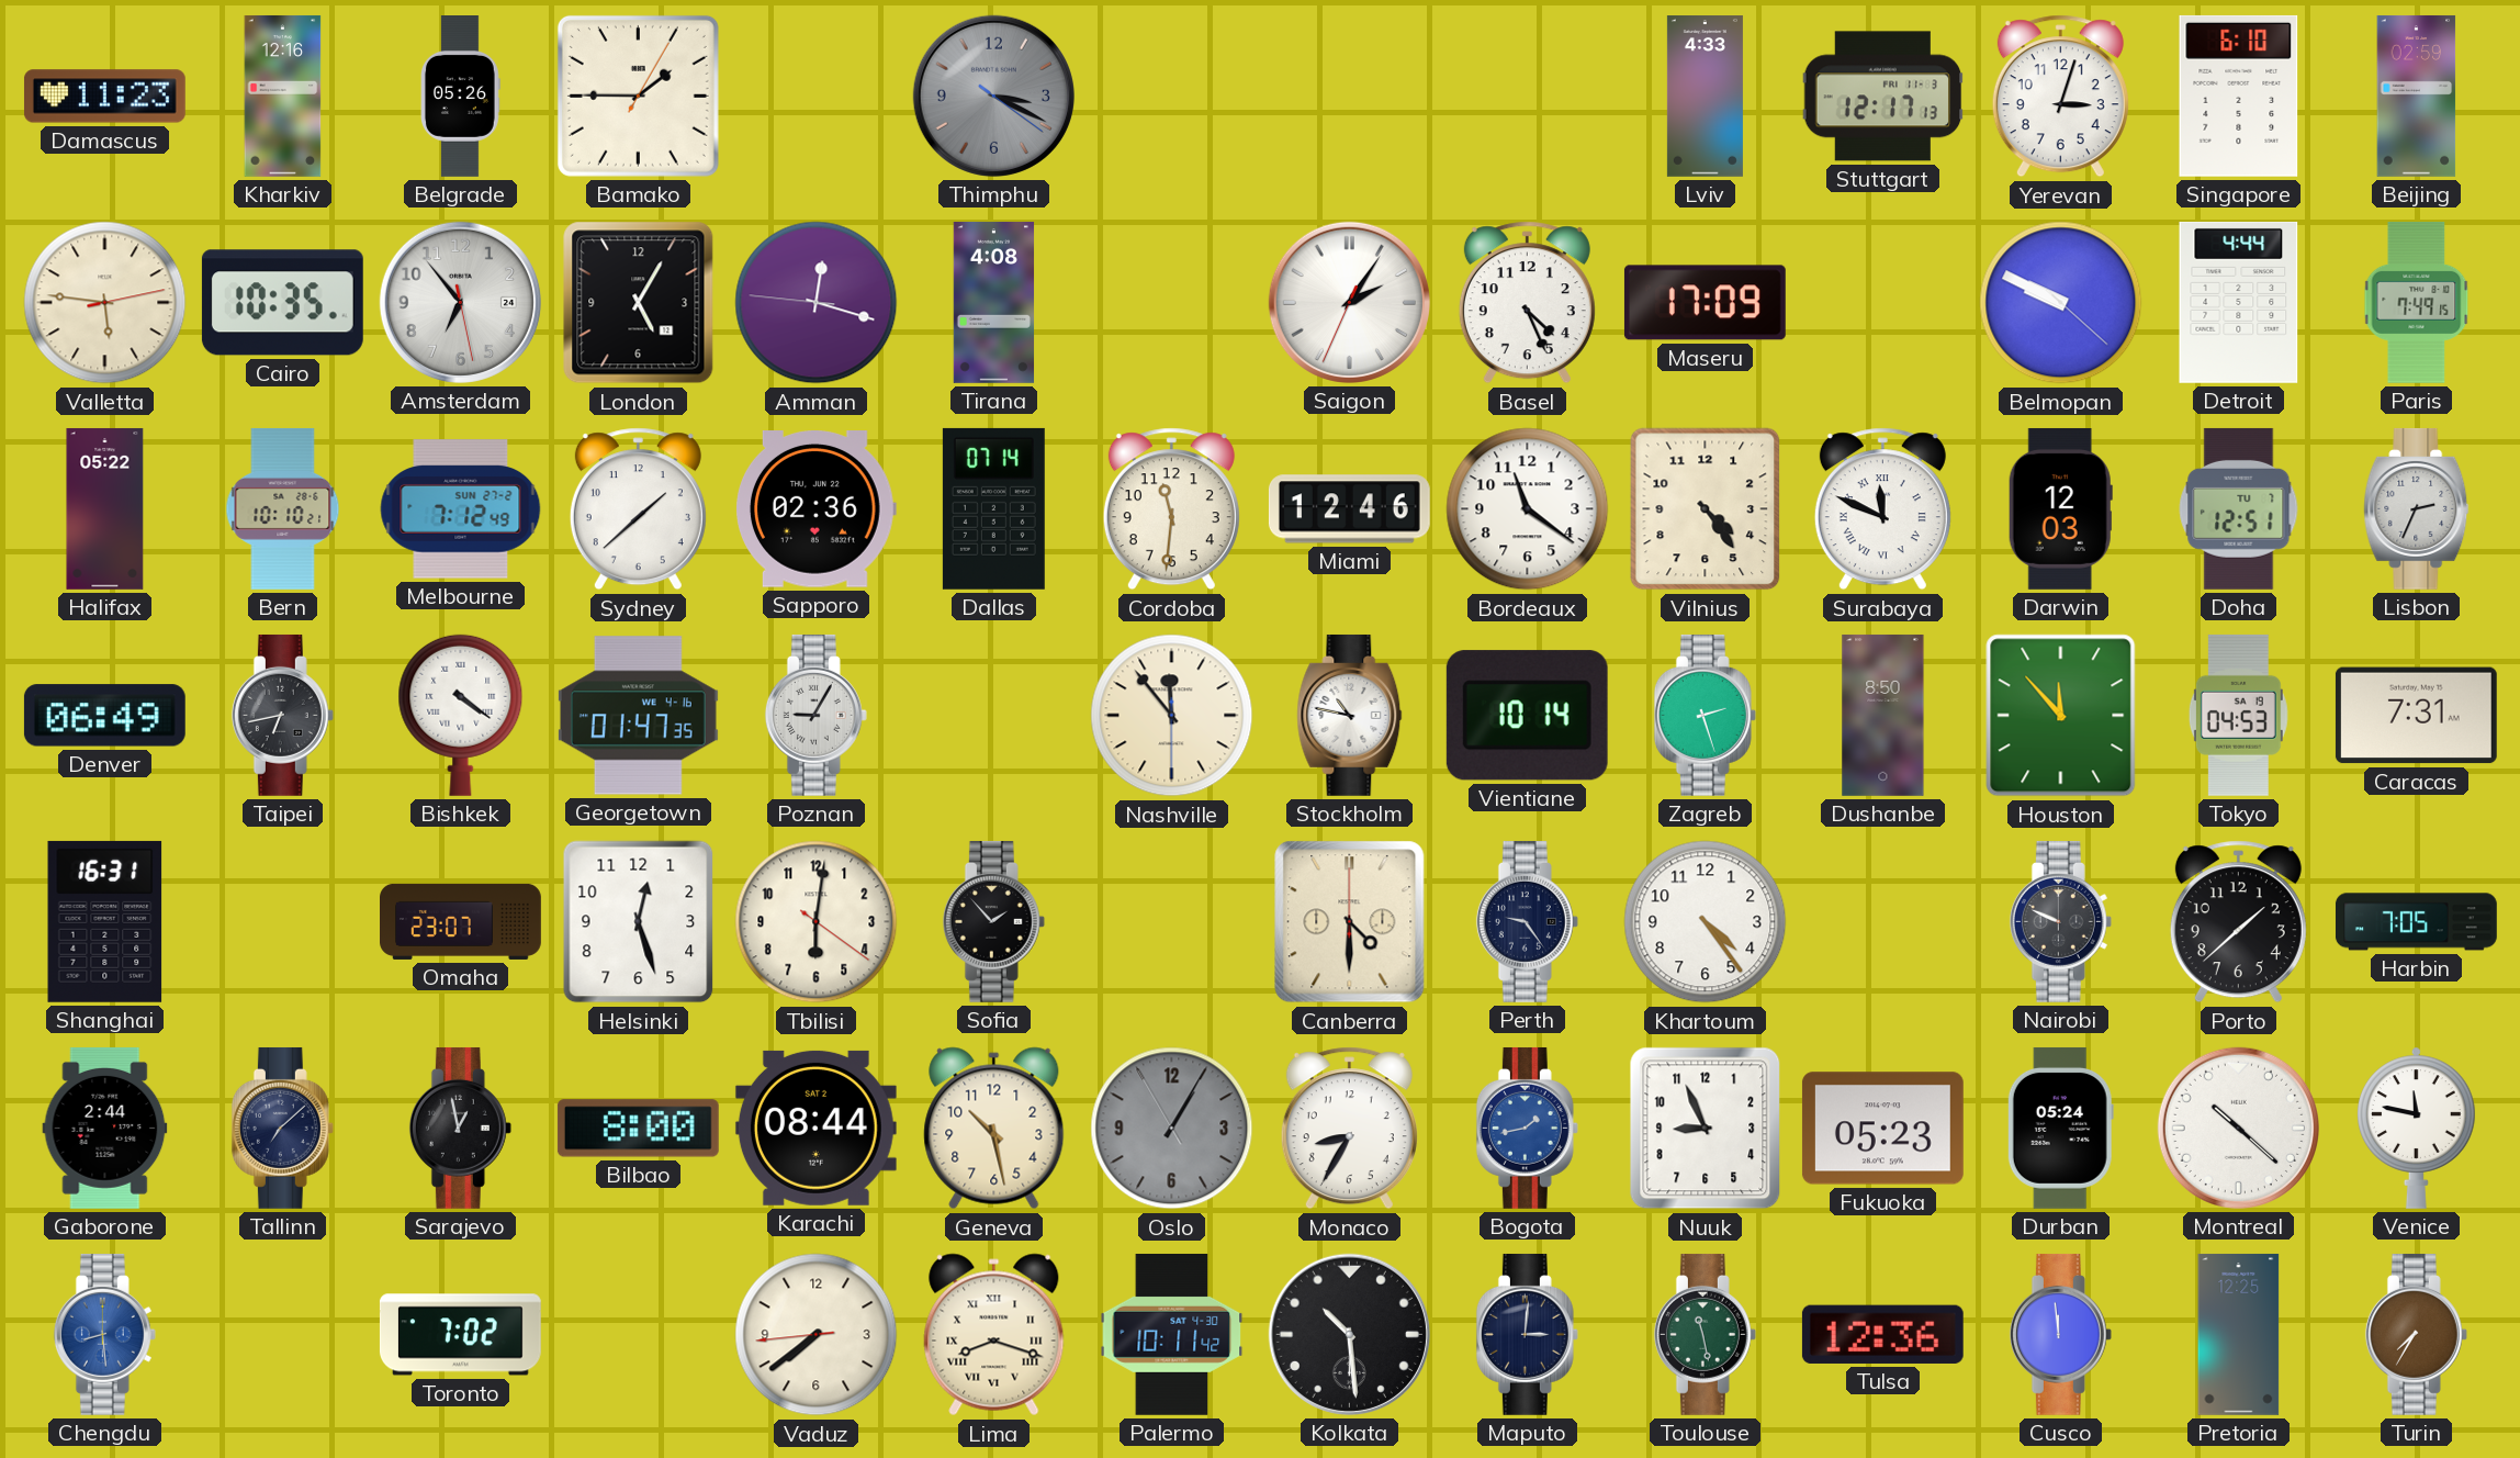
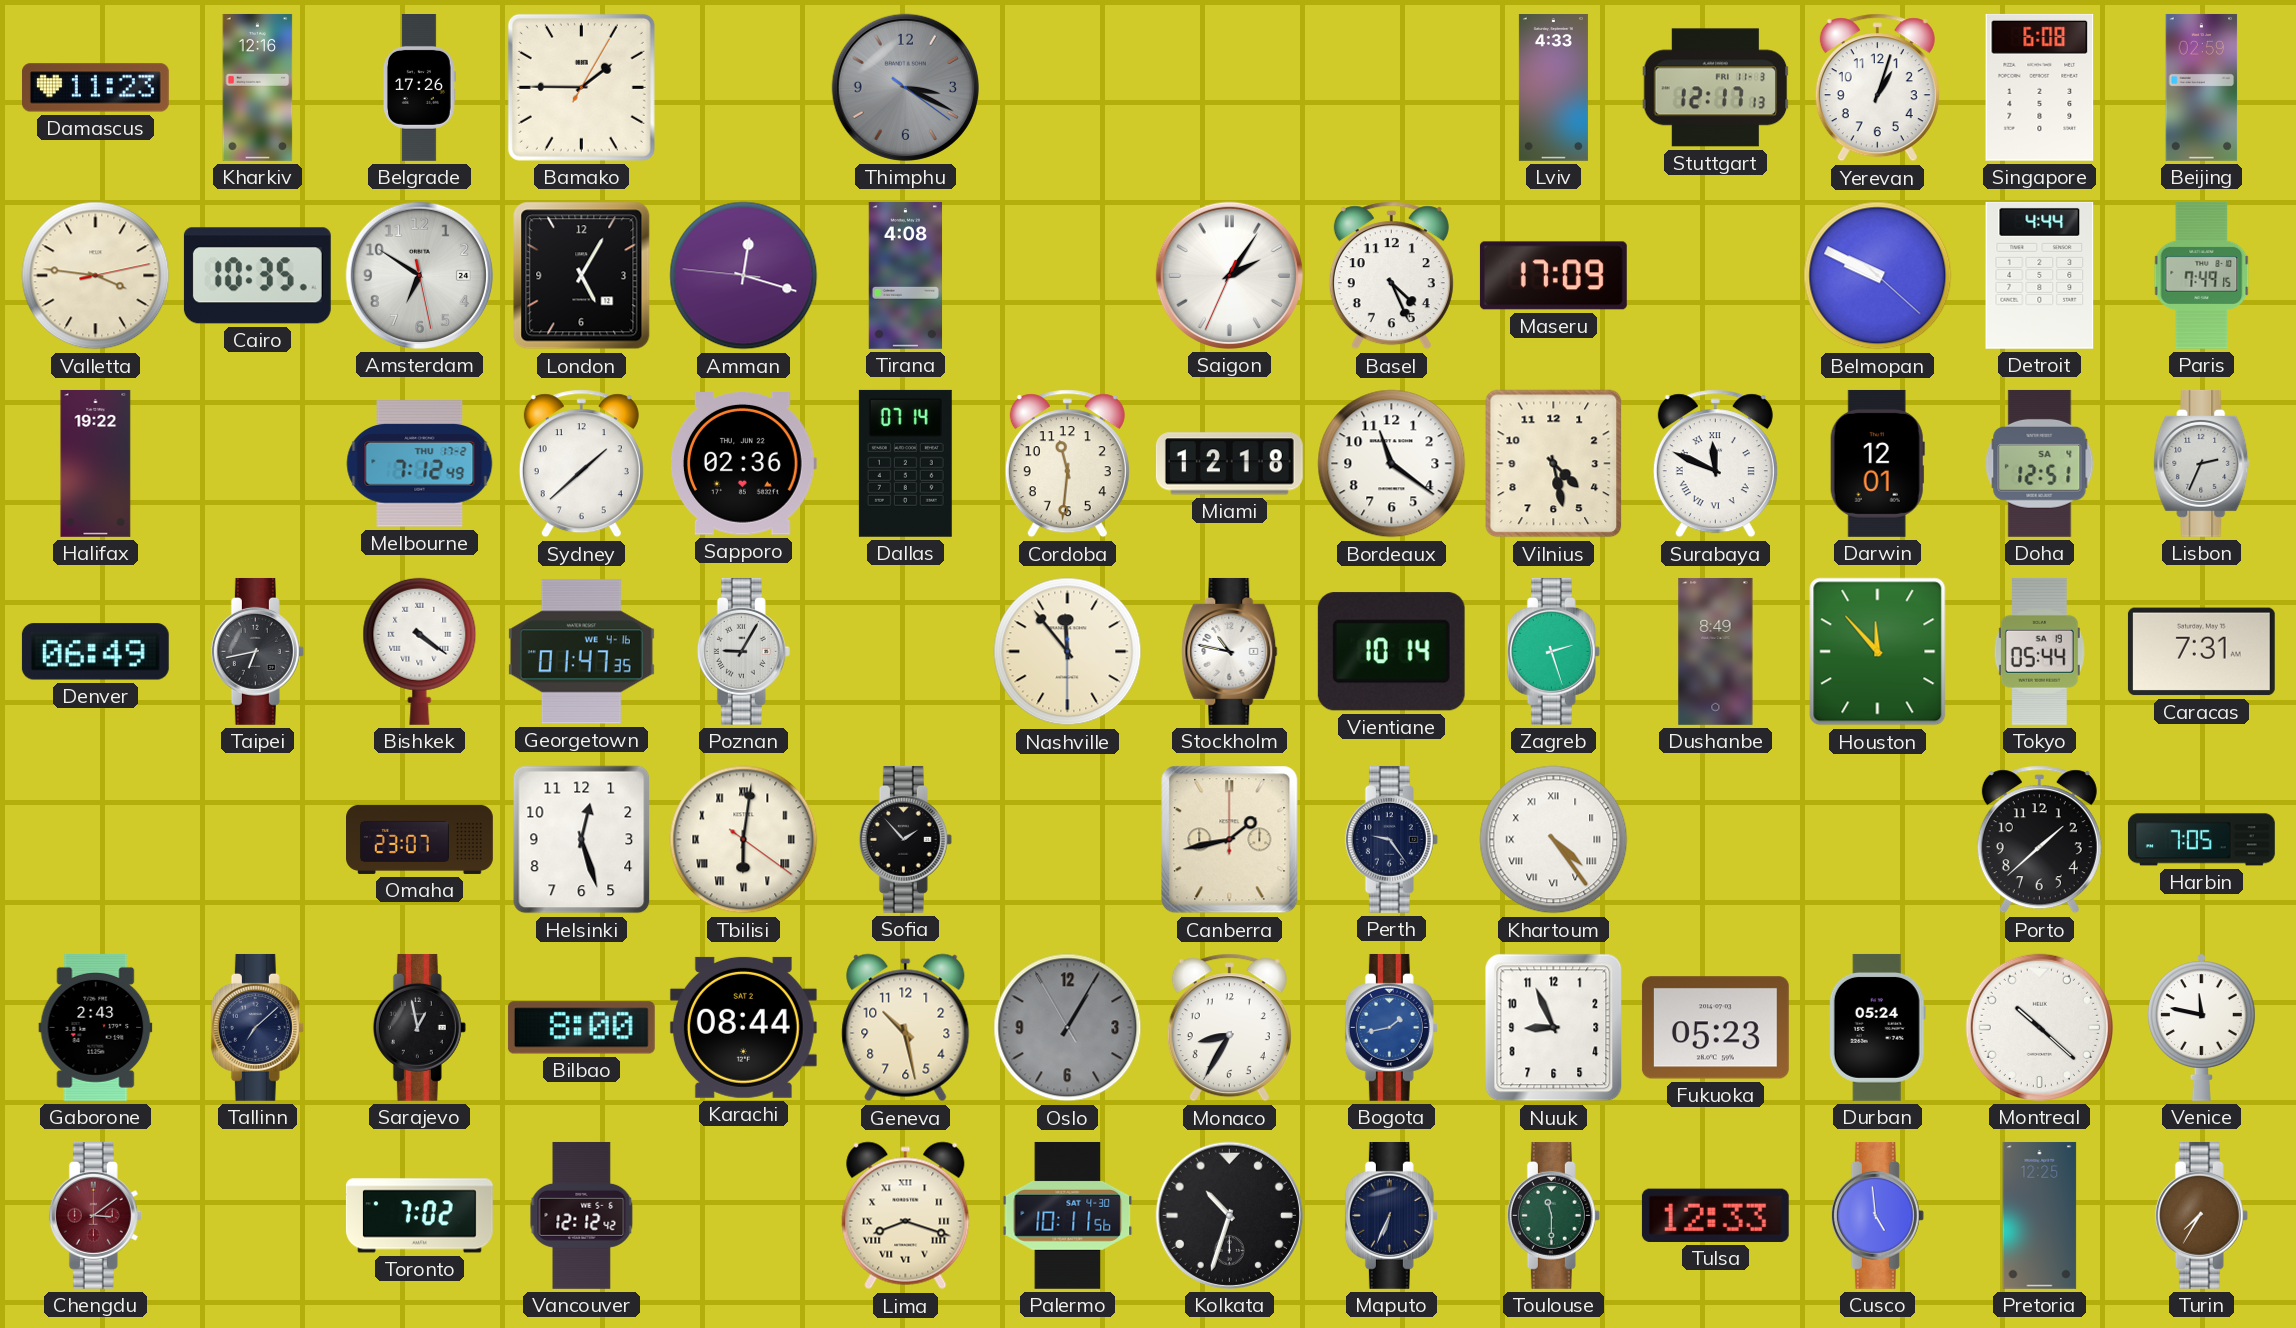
Belgrade: 05:26 -> 17:26
Yerevan: 3:03 -> 1:03
Singapore: 6:10 -> 6:08
Valletta: 5:46 -> 3:46
Amsterdam: 6:53 -> 6:50
Halifax: 05:22 -> 19:22
Bern: 10:10 -> none
Melbourne date: SUN 27-2 -> THU 17-2
Miami: 12:46 -> 12:18
Vilnius: 4:24 -> 4:28
Darwin: 12:03 -> 12:01
Doha date: TU 7 -> SA 4
Dushanbe: 8:50 -> 8:49
Tokyo: 04:53 -> 05:44
Shanghai: 16:31 -> none
Tbilisi numerals: Arabic -> Roman
Canberra: 4:30 -> 1:43
Khartoum numerals: Arabic -> Roman
Nairobi: 9:49 -> none
Gaborone: 2:44 -> 2:43
Chengdu: 8:29 -> 3:09
Chengdu dial: blue -> burgundy
Vancouver: none -> 12:12
Vaduz: 7:38 -> none
Palermo: 10:11:42 -> 10:11:56
Kolkata: 10:29 -> 10:33
Maputo: 3:01 -> 6:34
Toulouse: 11:28 -> 11:30
Tulsa: 12:36 -> 12:33
Cusco: 11:59 -> 4:59
